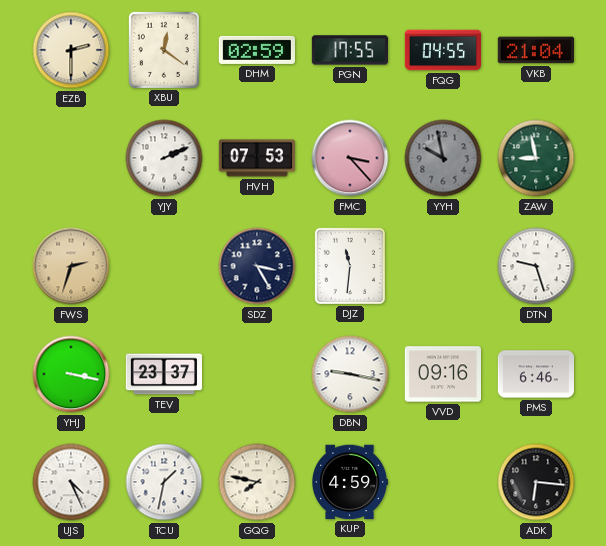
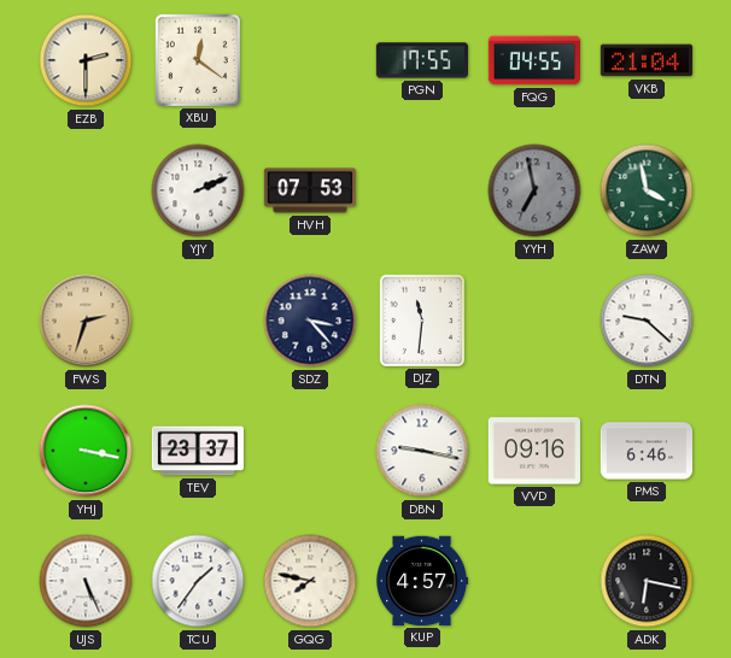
DHM: 02:59 -> none
FMC: 3:23 -> none
YYH: 9:58 -> 6:58
ZAW: 8:58 -> 3:58
SDZ: 3:25 -> 3:23
DTN: 9:27 -> 9:22
UJS: 4:26 -> 5:26
TCU: 1:32 -> 1:36
KUP: 4:59 -> 4:57
ADK: 6:16 -> 6:17
